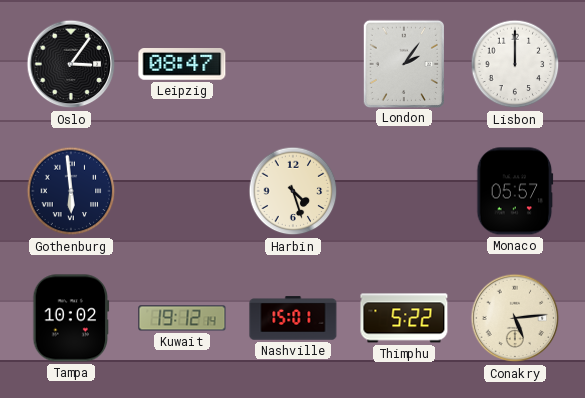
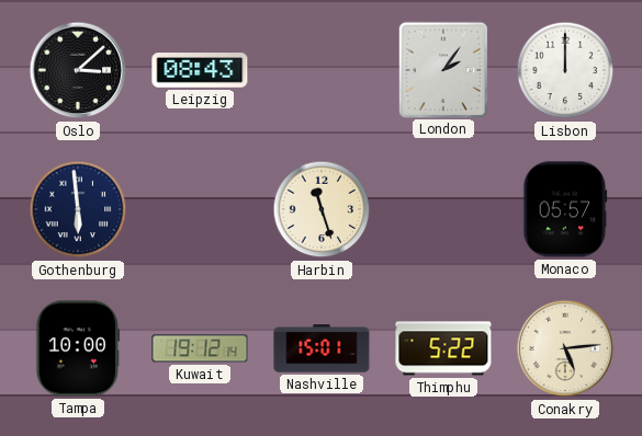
Oslo: 3:06 -> 3:08
Leipzig: 08:47 -> 08:43
Harbin: 4:27 -> 11:27
Tampa: 10:02 -> 10:00
